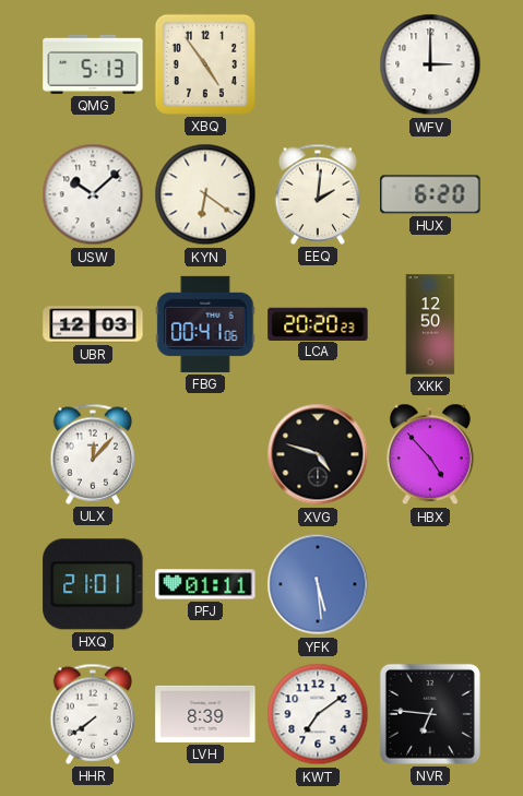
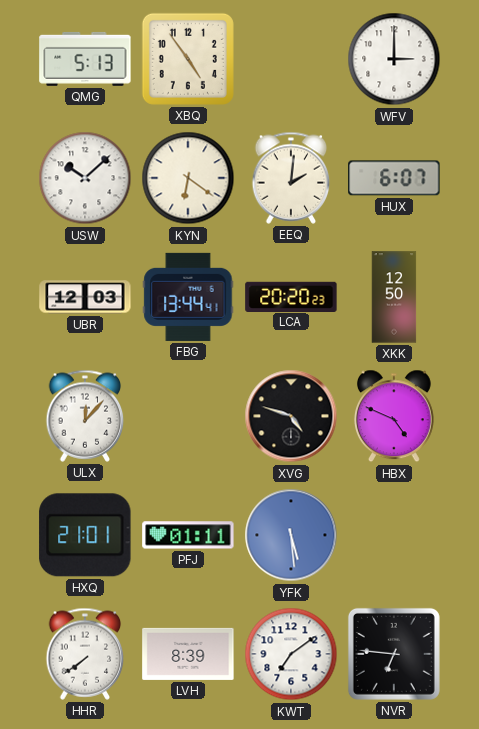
HUX: 6:20 -> 6:07
FBG: 00:41 -> 13:44
HBX: 4:53 -> 4:49
